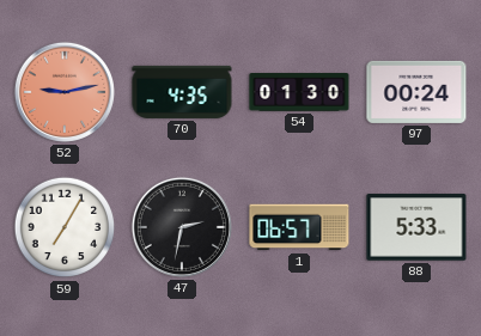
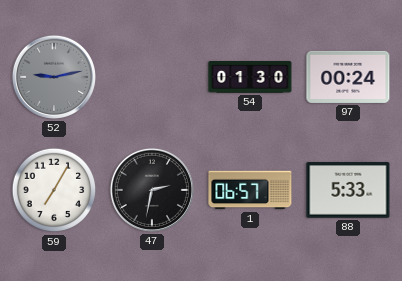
52 dial: salmon -> grey
70: 4:35 -> none
